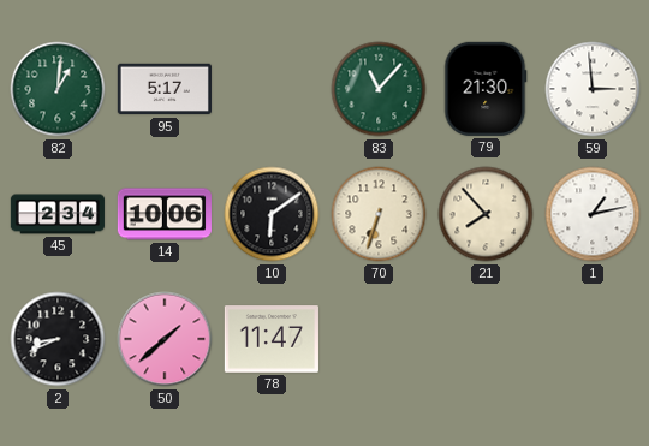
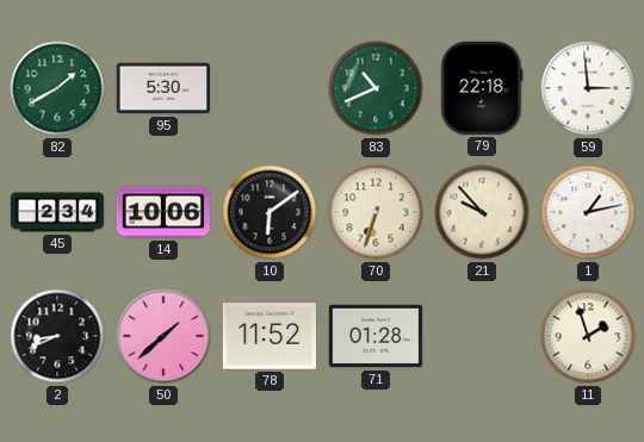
82: 1:01 -> 1:40
95: 5:17 -> 5:30
83: 11:07 -> 10:41
79: 21:30 -> 22:18
21: 7:53 -> 9:53
78: 11:47 -> 11:52
71: none -> 01:28
11: none -> 1:57
